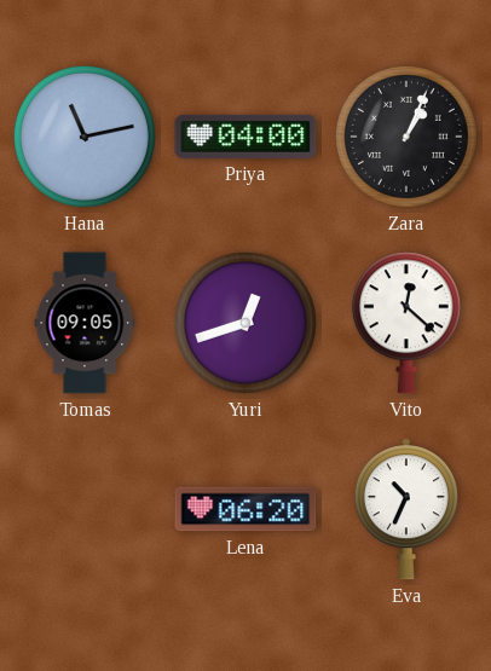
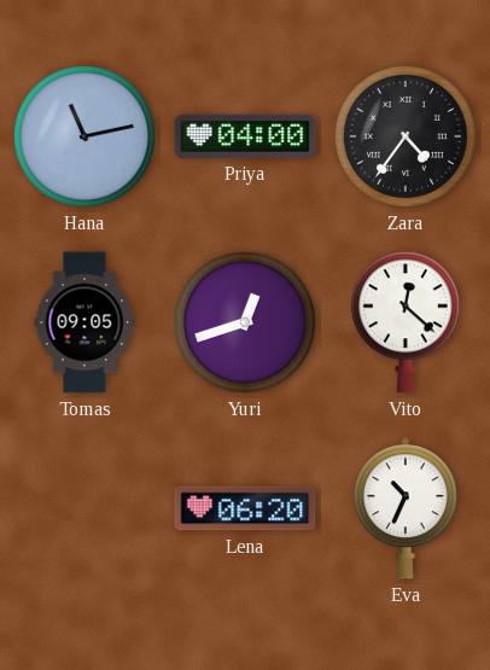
Zara: 1:04 -> 4:36
